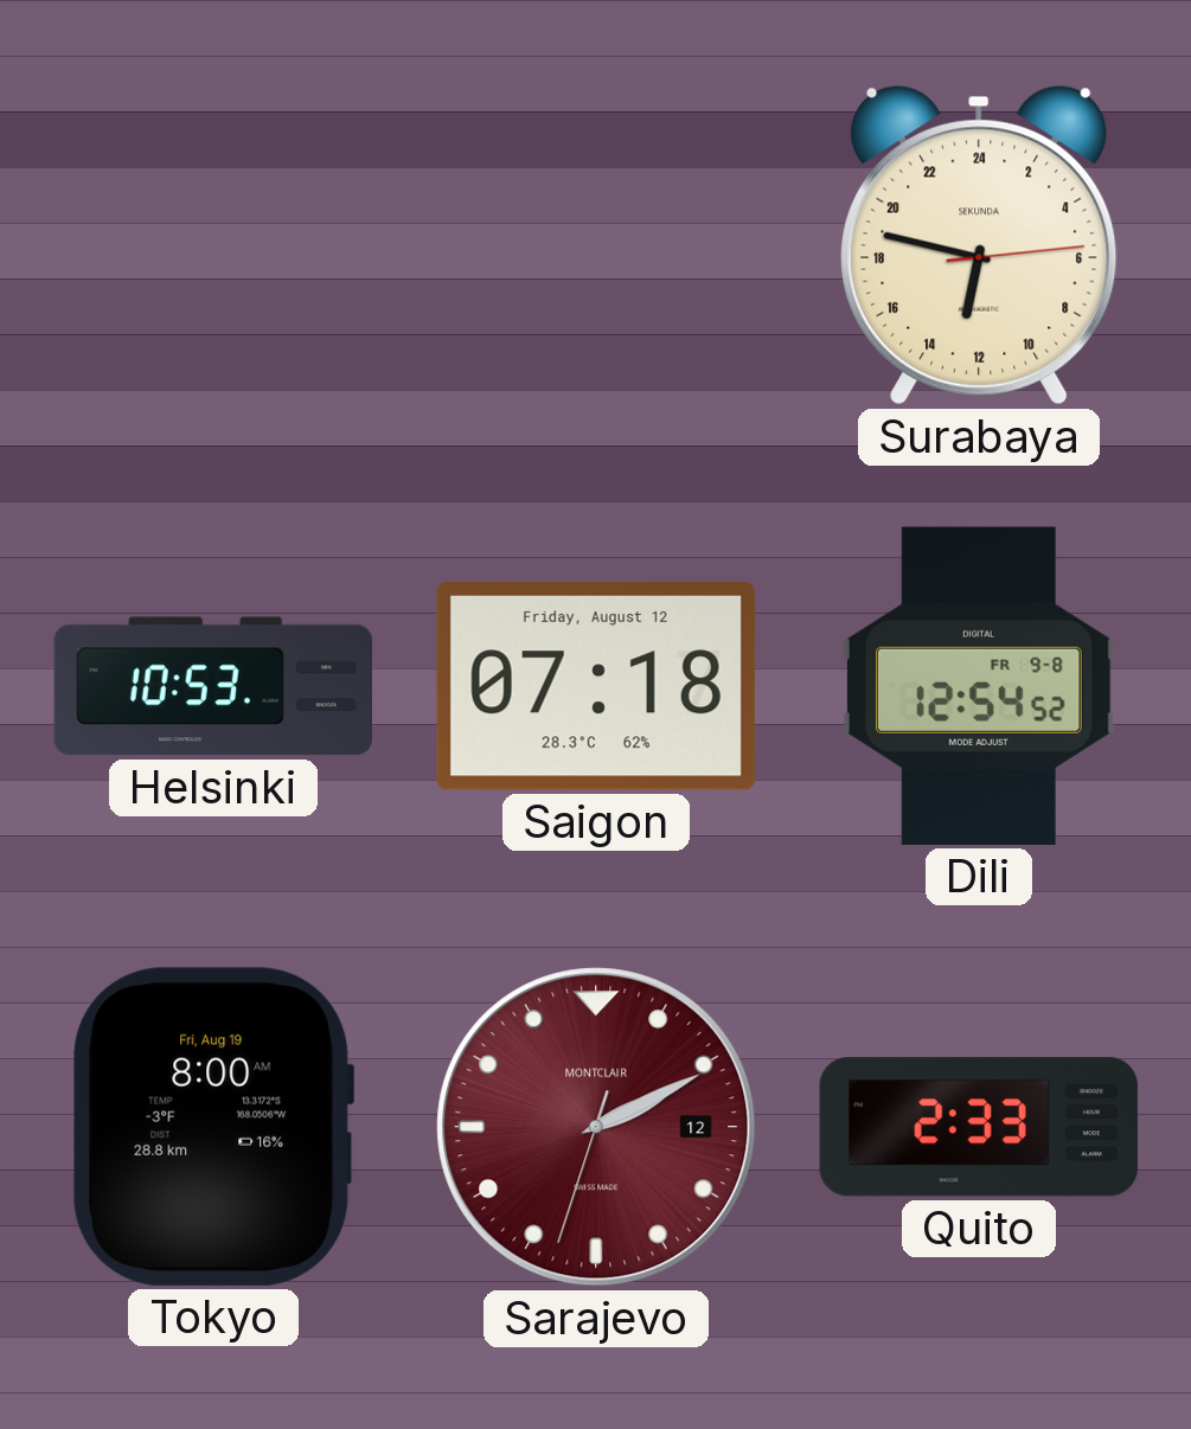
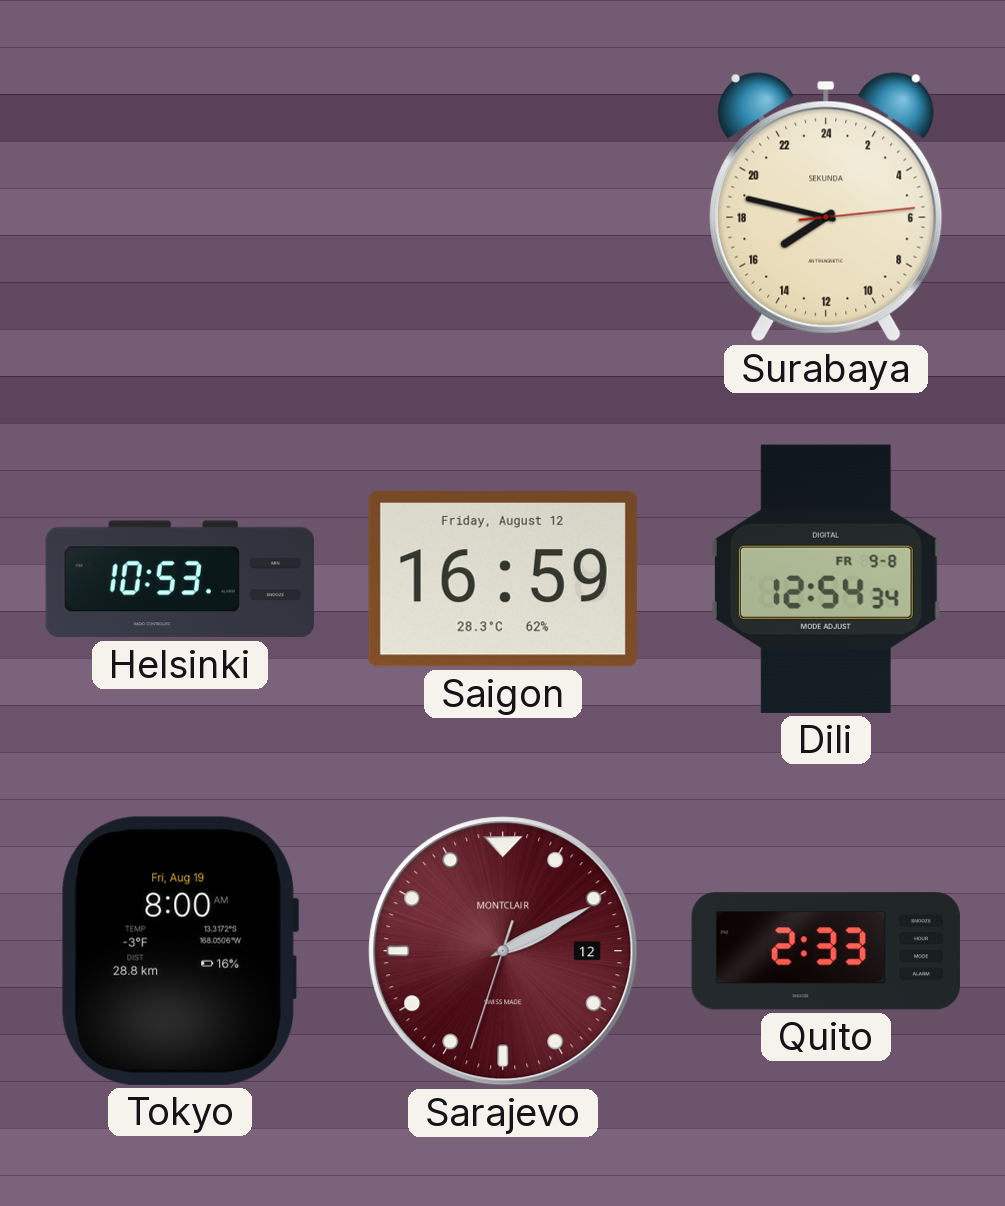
Surabaya: 12:47 -> 15:47
Saigon: 07:18 -> 16:59
Dili: 12:54:52 -> 12:54:34
